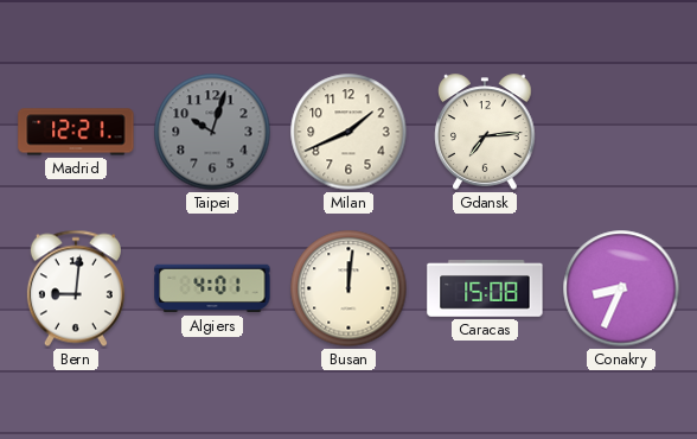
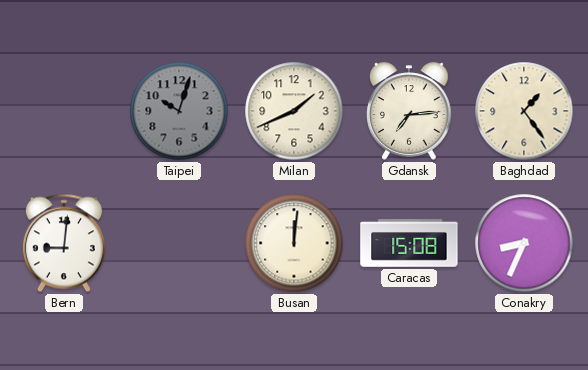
Madrid: 12:21 -> none
Baghdad: none -> 1:24
Algiers: 4:01 -> none
